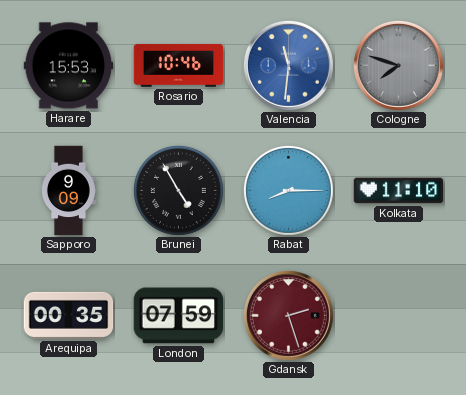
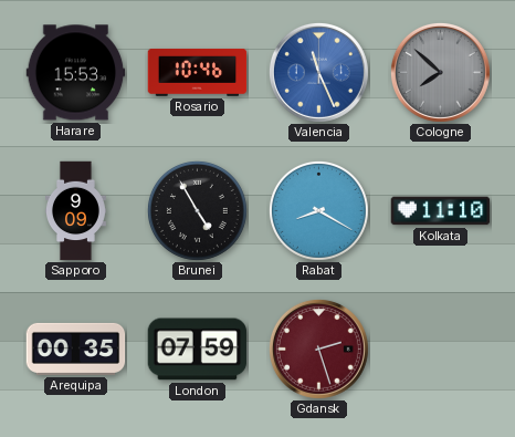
Valencia: 11:31 -> 11:26
Cologne: 7:48 -> 7:52
Rabat: 8:15 -> 8:20
